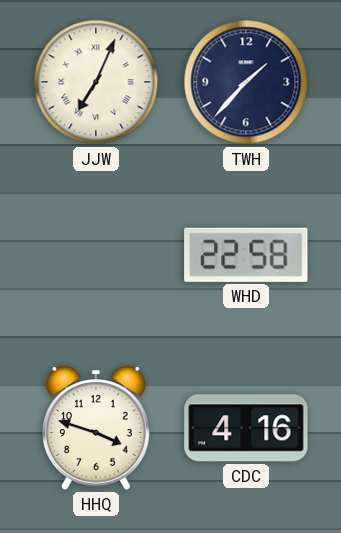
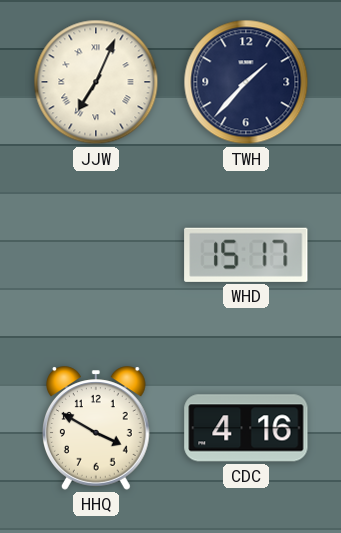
WHD: 22:58 -> 15:17
HHQ: 3:48 -> 3:50
